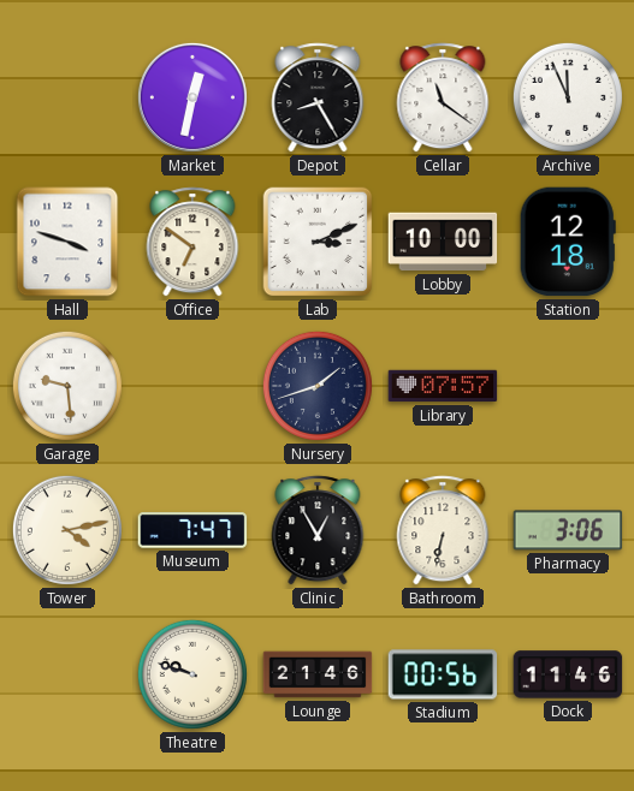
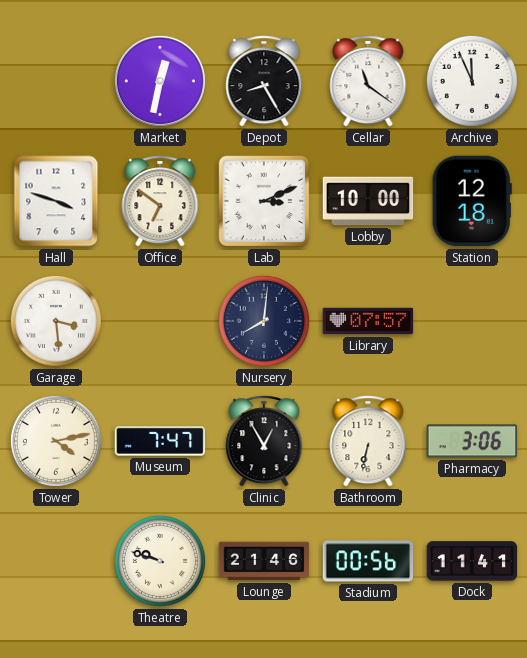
Garage: 9:29 -> 3:29
Nursery: 1:42 -> 8:01
Dock: 11:46 -> 11:41
